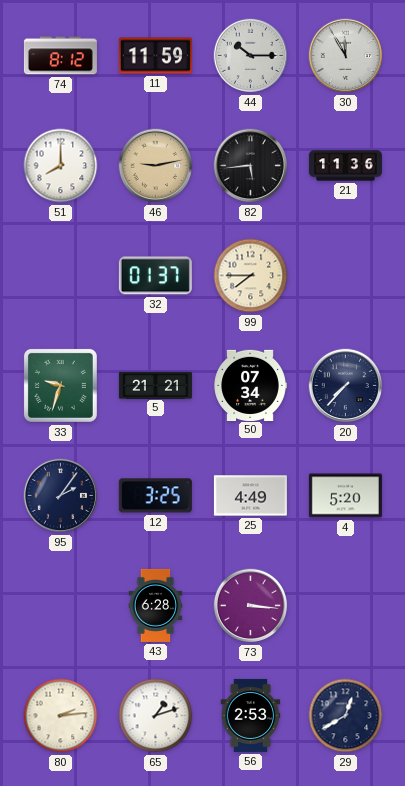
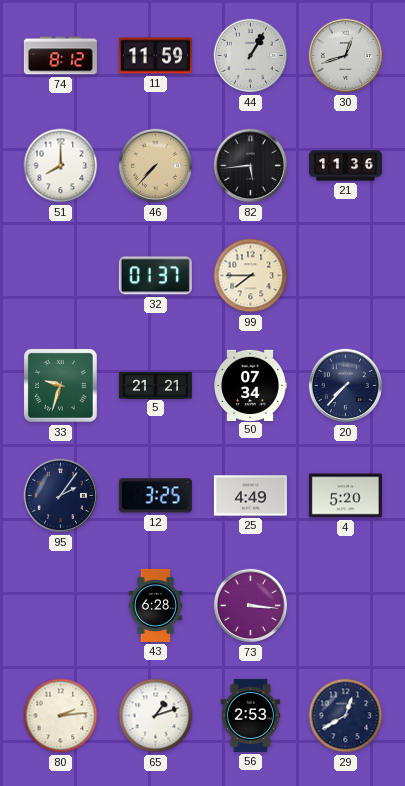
44: 10:15 -> 1:05
30: 11:55 -> 12:42
46: 9:13 -> 7:37
